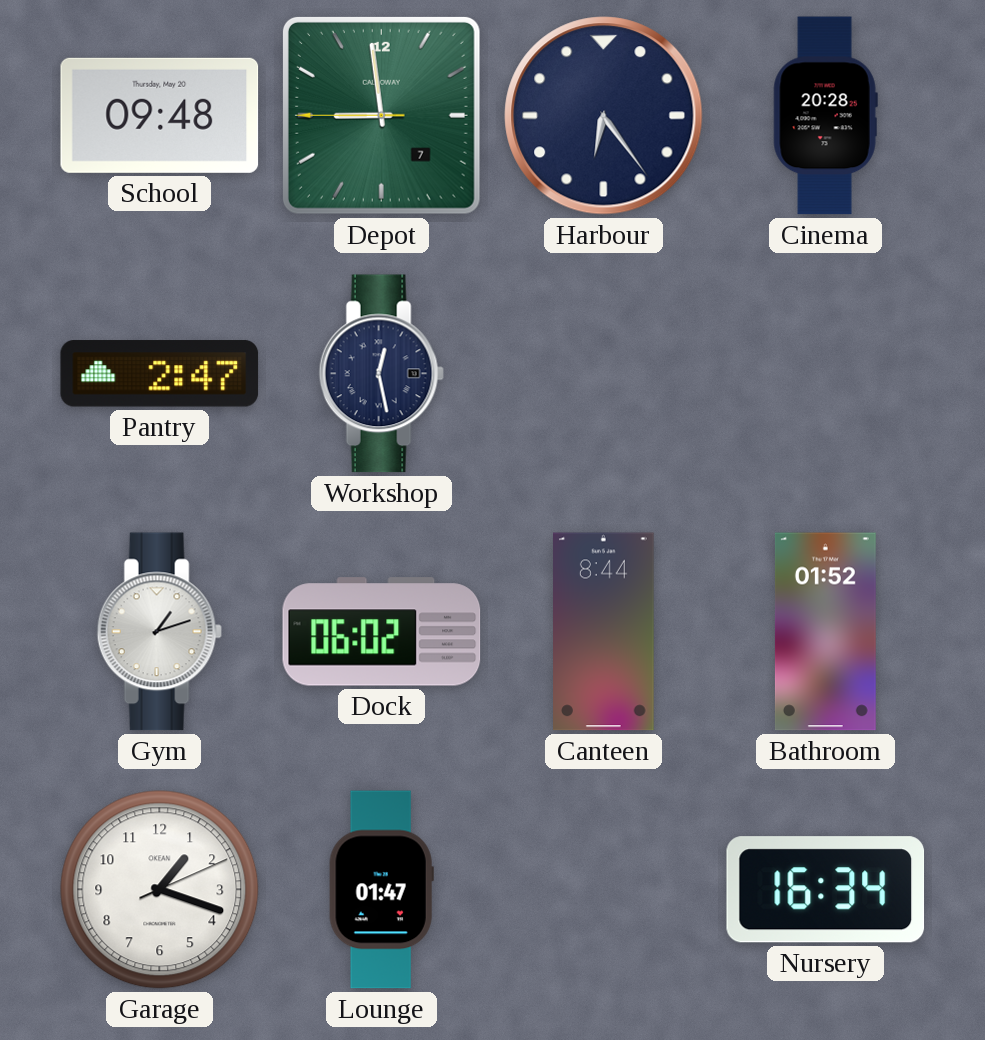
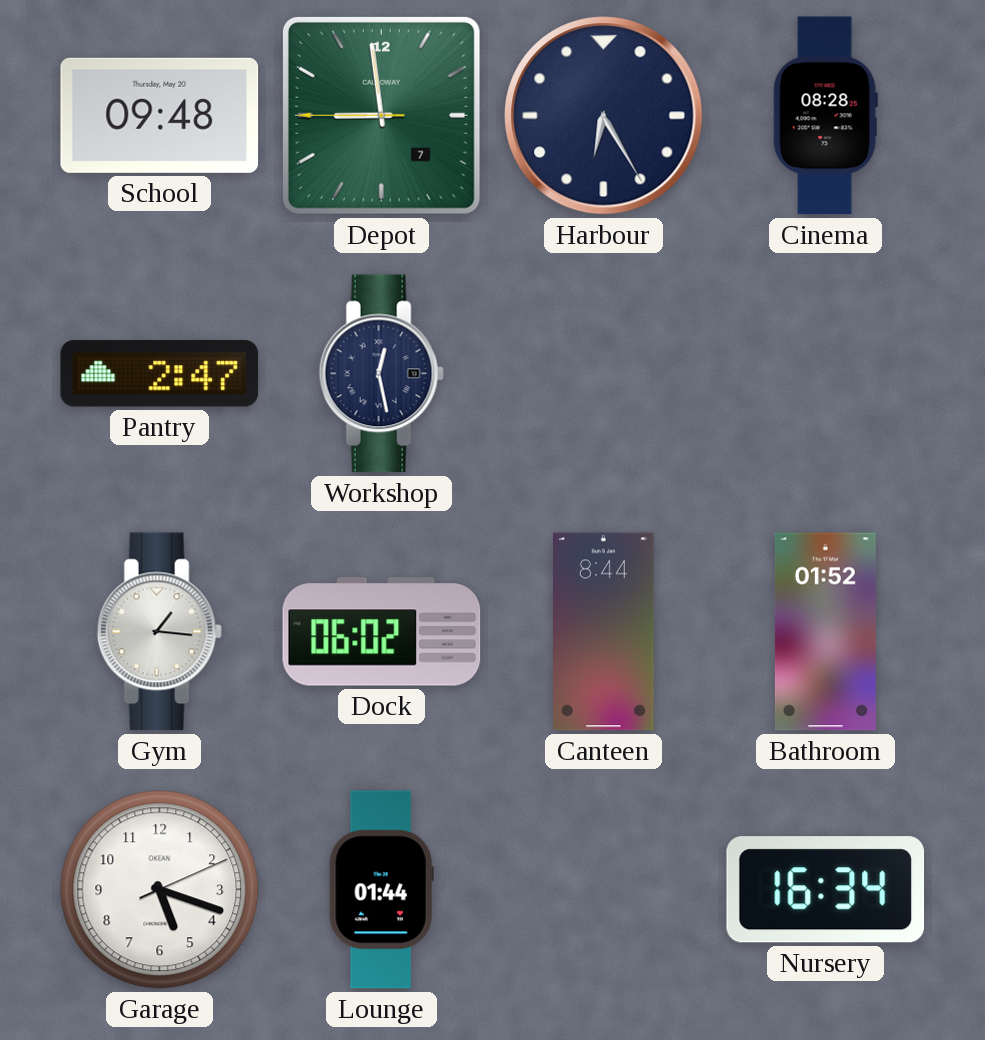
Harbour: 6:24 -> 6:25
Cinema: 20:28 -> 08:28
Gym: 1:12 -> 1:16
Garage: 1:18 -> 5:18
Lounge: 01:47 -> 01:44
